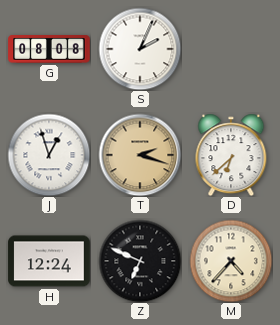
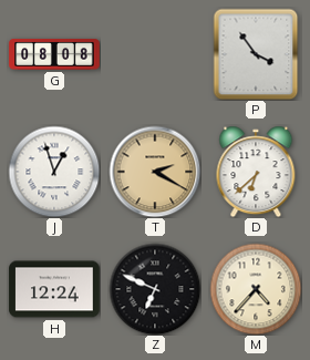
S: 2:04 -> none
P: none -> 3:54
T: 2:18 -> 2:20
